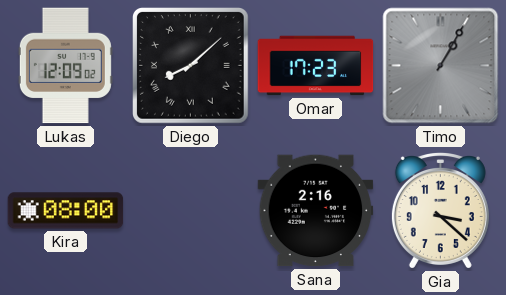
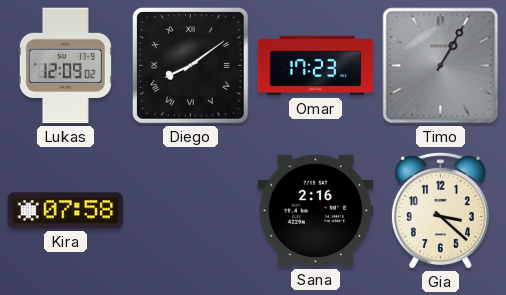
Diego: 8:08 -> 8:09
Kira: 08:00 -> 07:58
